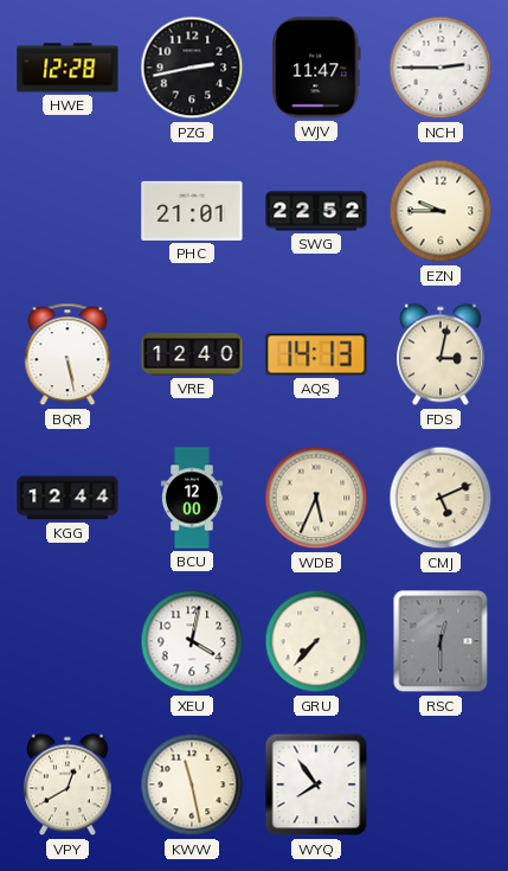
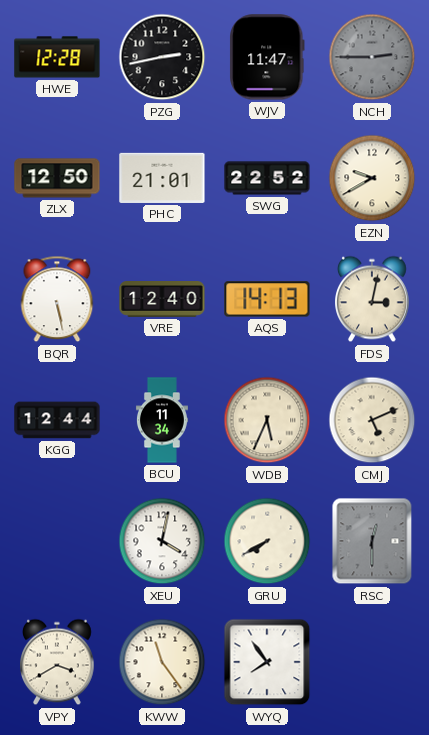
NCH dial: white -> grey
ZLX: none -> 12:50
EZN: 9:45 -> 9:40
BCU: 12:00 -> 11:34
GRU: 7:37 -> 7:40
VPY: 12:40 -> 3:40
KWW: 11:28 -> 11:24
